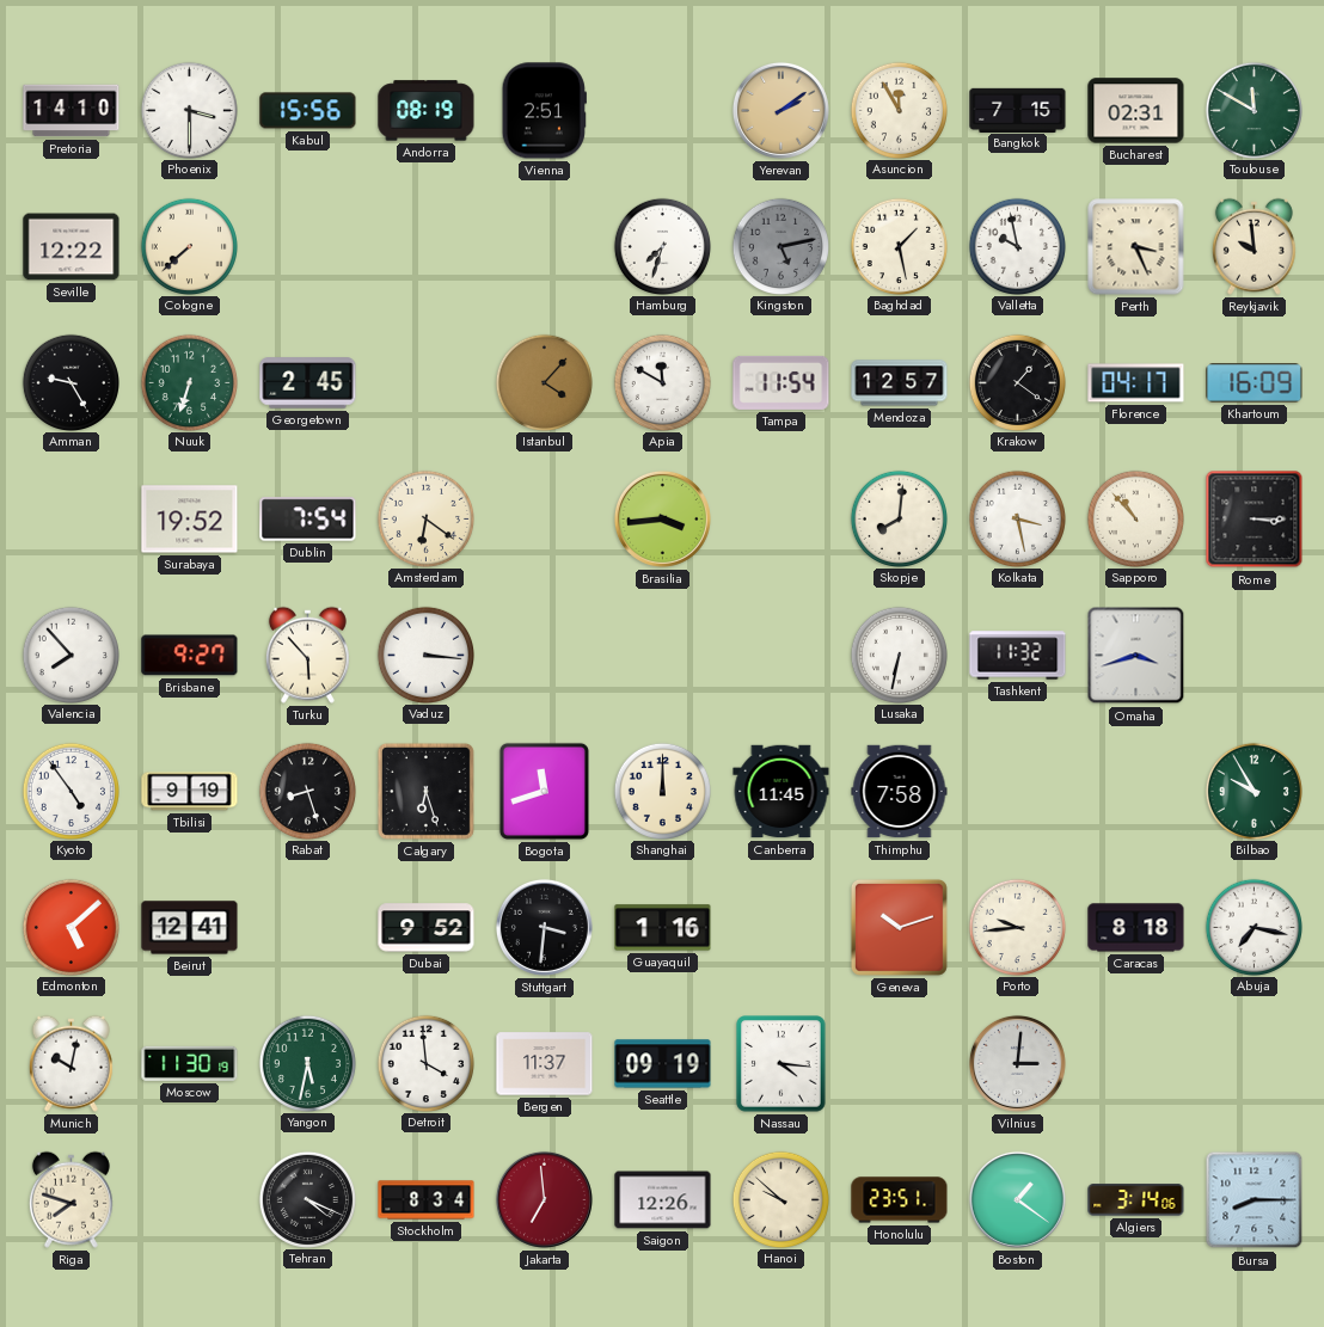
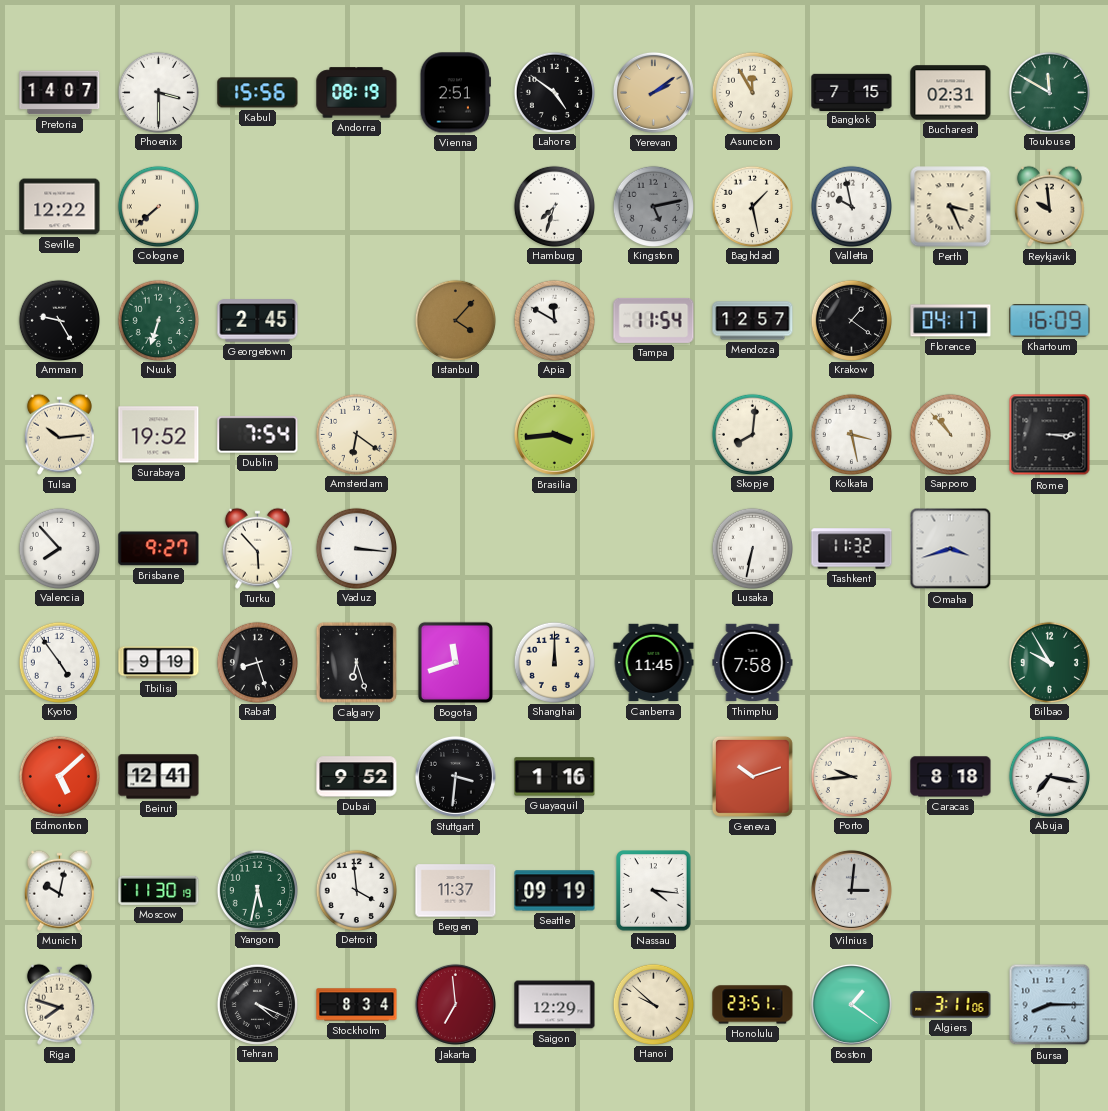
Pretoria: 14:10 -> 14:07
Lahore: none -> 4:51
Tulsa: none -> 10:14
Saigon: 12:26 -> 12:29
Algiers: 3:14 -> 3:11
